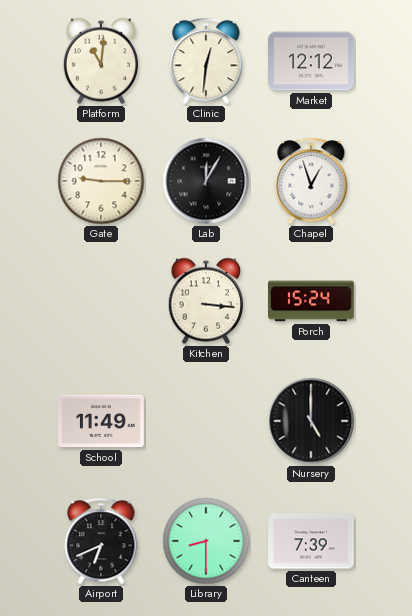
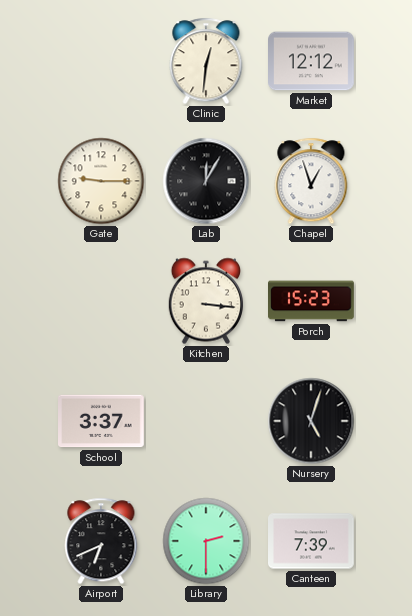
Platform: 11:01 -> none
Porch: 15:24 -> 15:23
School: 11:49 -> 3:37
Nursery: 5:00 -> 5:03
Library: 8:30 -> 2:30
